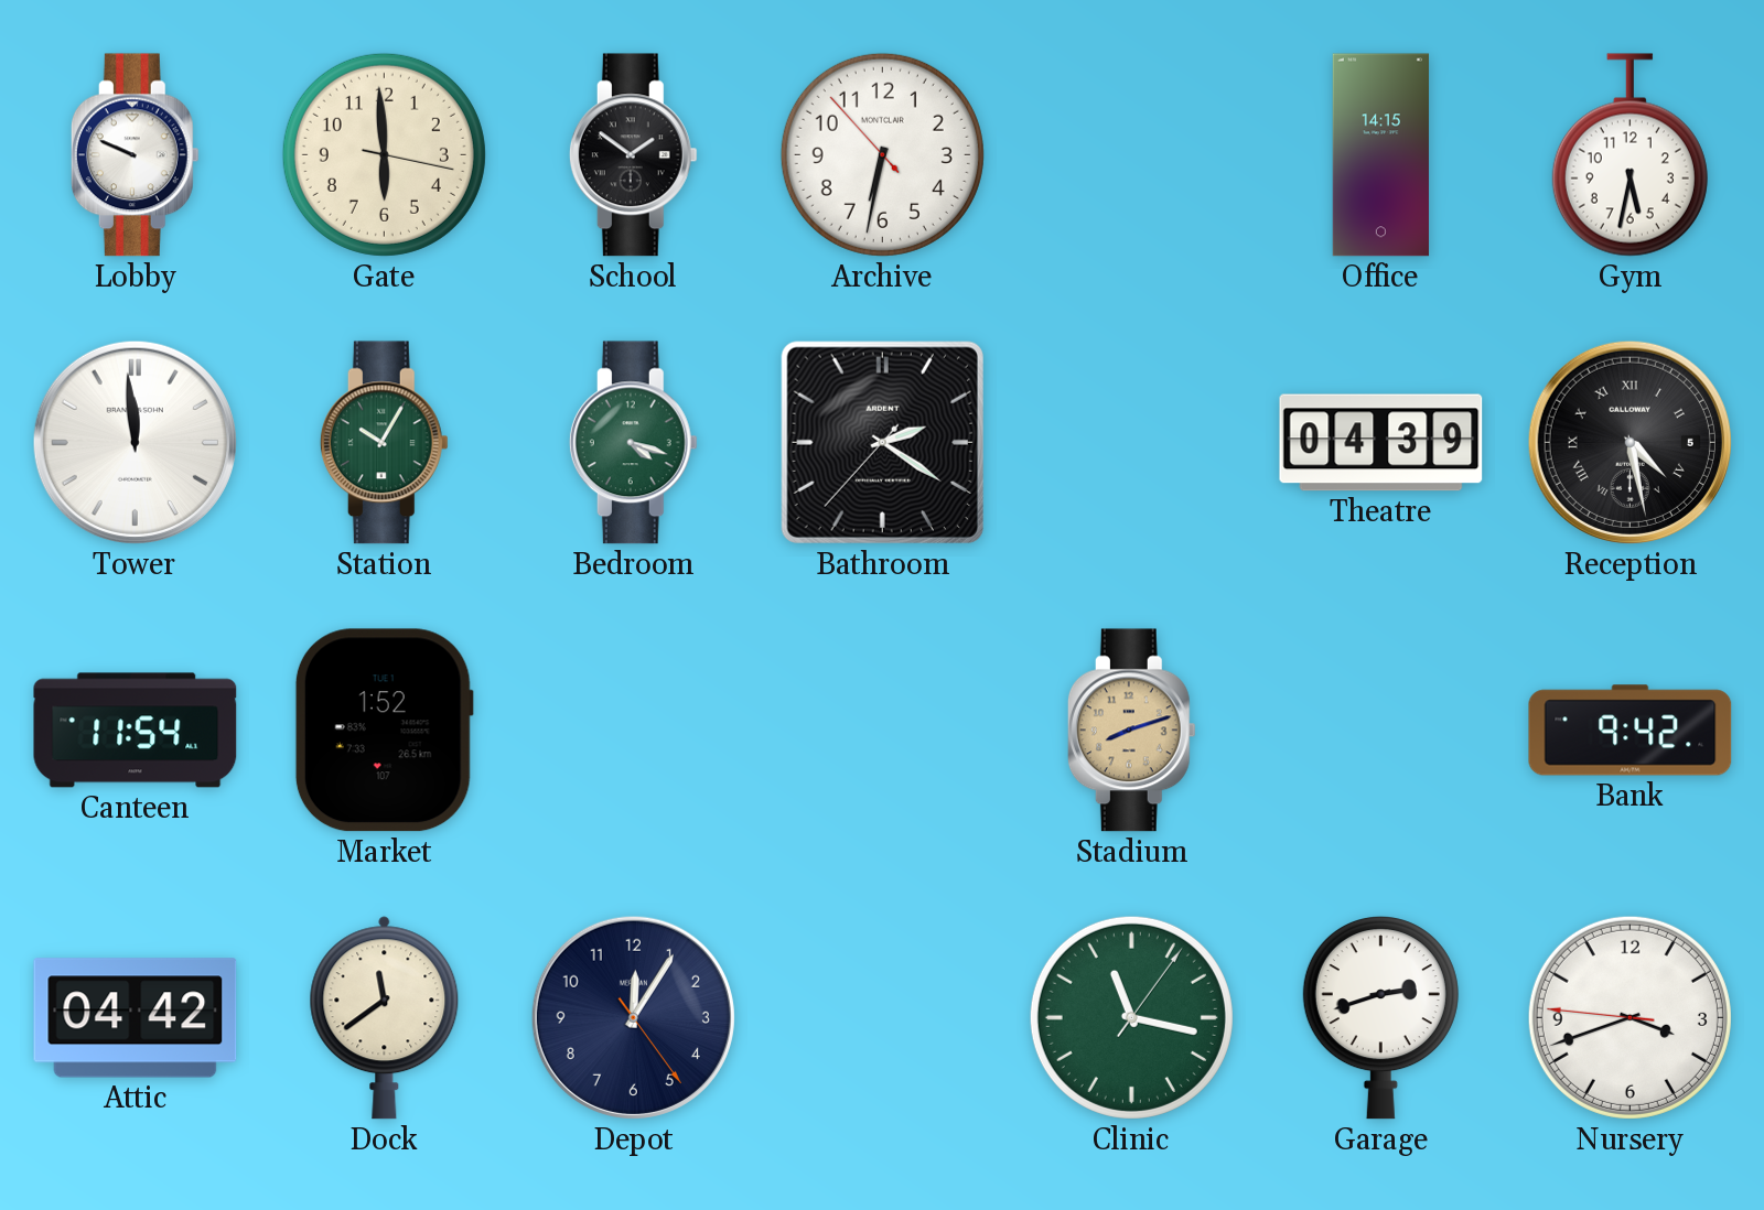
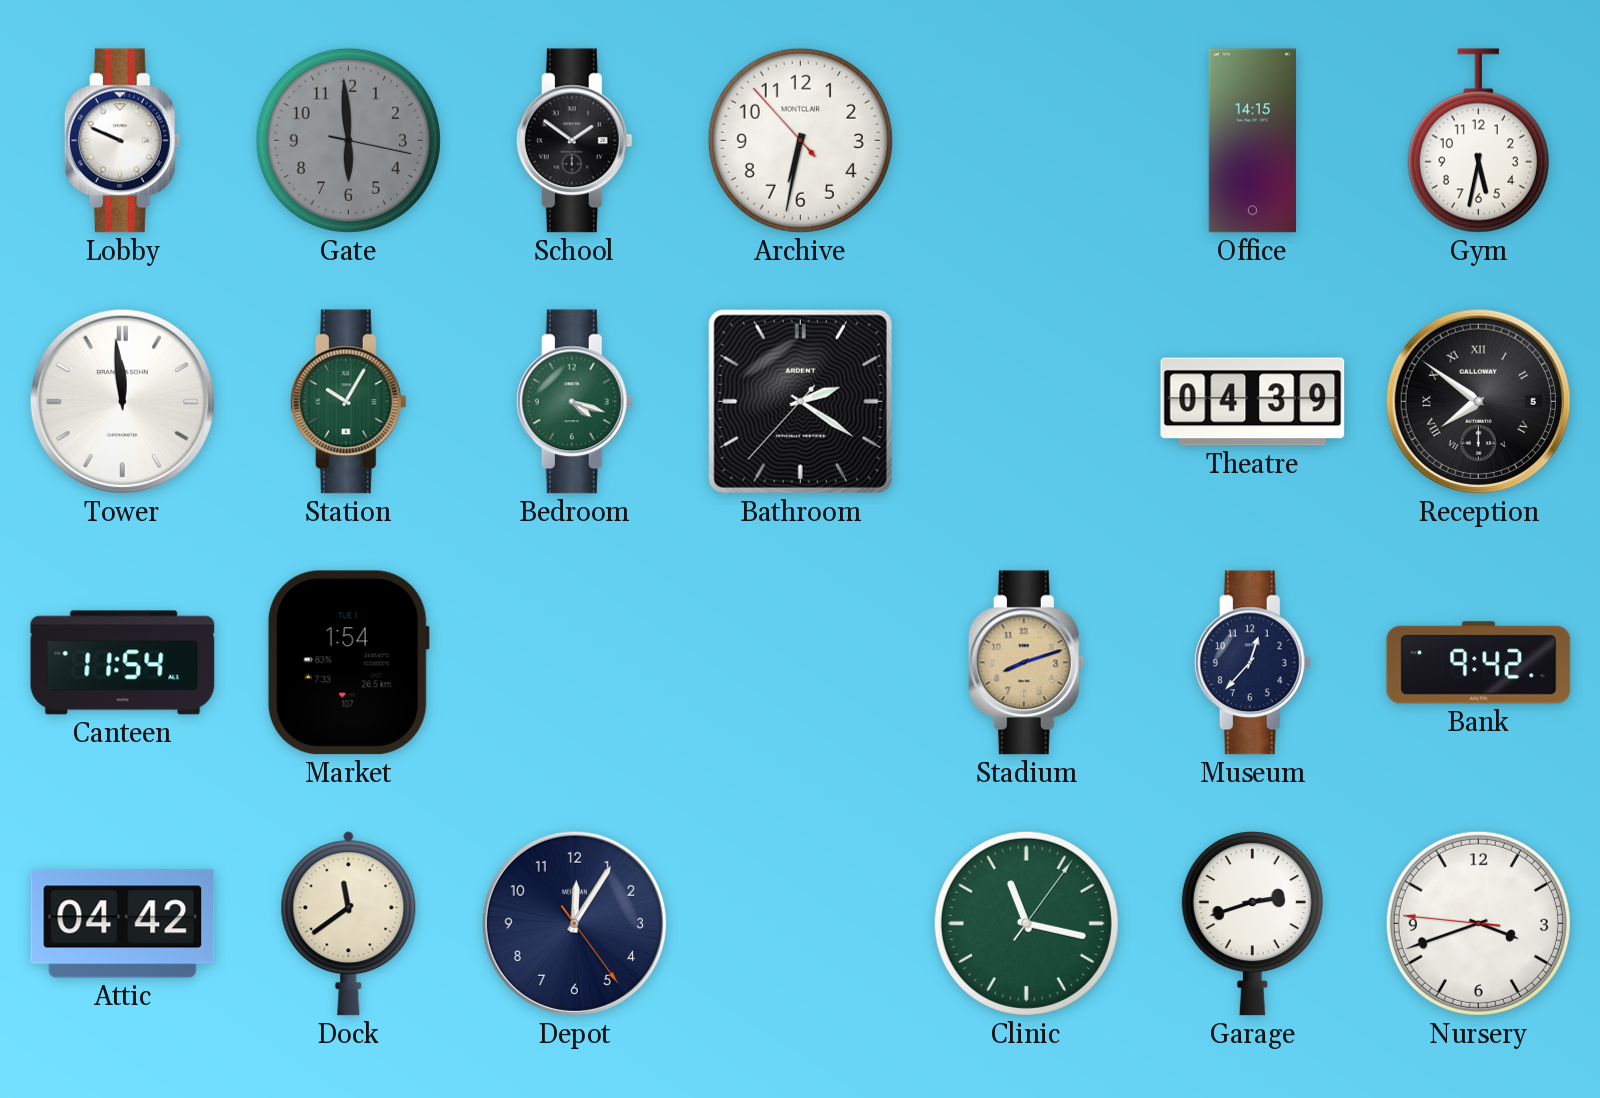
Gate dial: cream -> grey
Reception: 4:28 -> 7:51
Market: 1:52 -> 1:54
Museum: none -> 12:37
